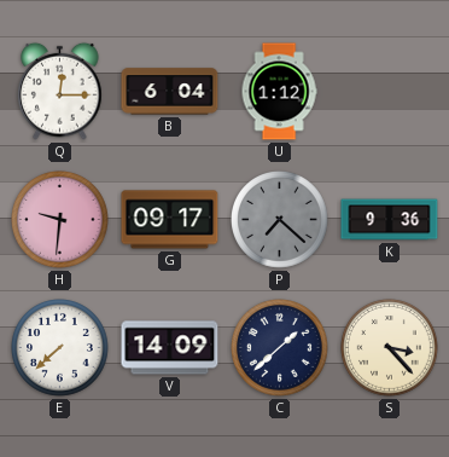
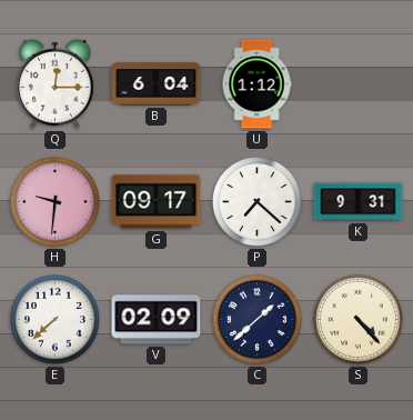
P dial: grey -> white
K: 9:36 -> 9:31
V: 14:09 -> 02:09
S: 3:23 -> 4:23
